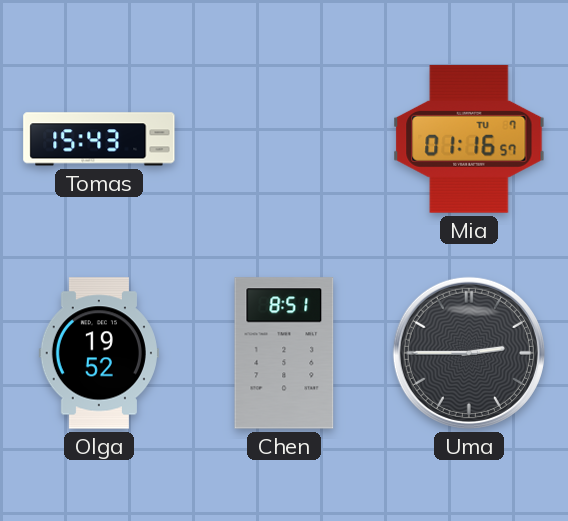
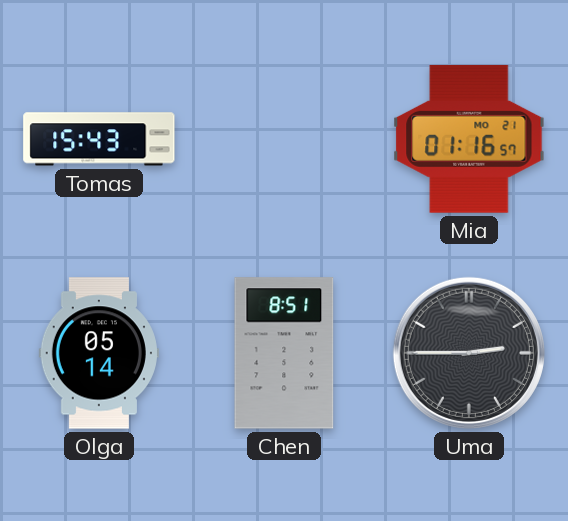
Mia date: TU 7 -> MO 21
Olga: 19:52 -> 05:14
